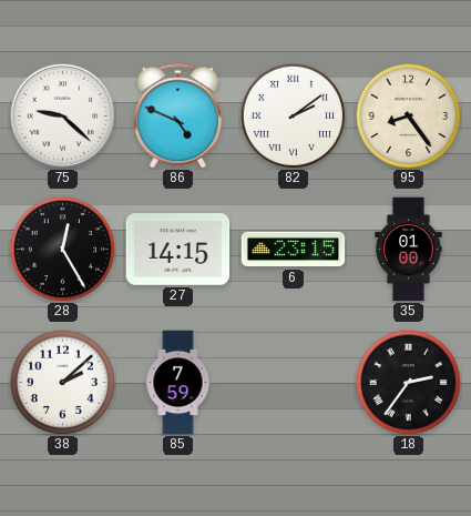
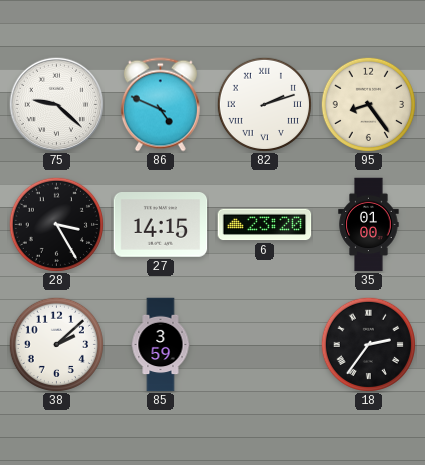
82: 2:09 -> 2:12
28: 12:25 -> 3:25
6: 23:15 -> 23:20
85: 7:59 -> 3:59
